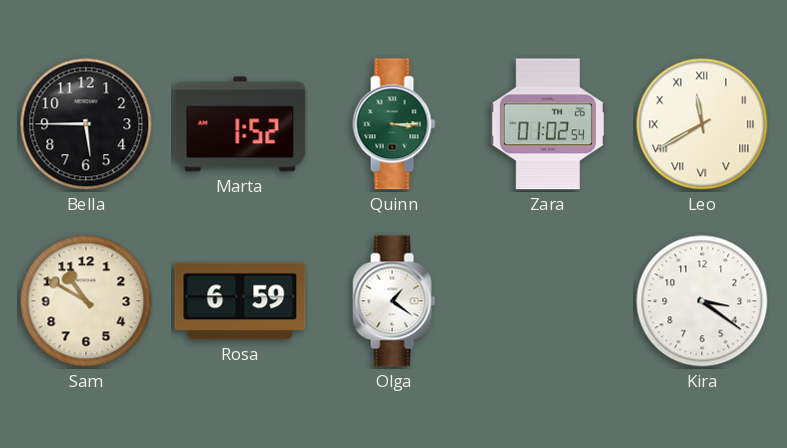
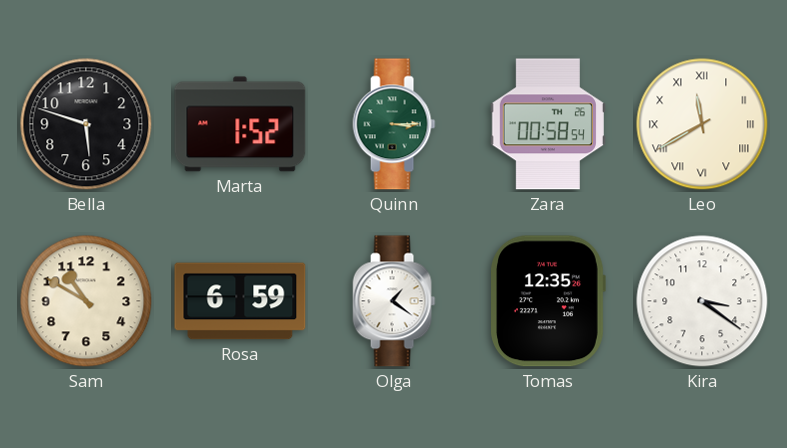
Bella: 5:45 -> 5:48
Zara: 01:02 -> 00:58
Tomas: none -> 12:35
